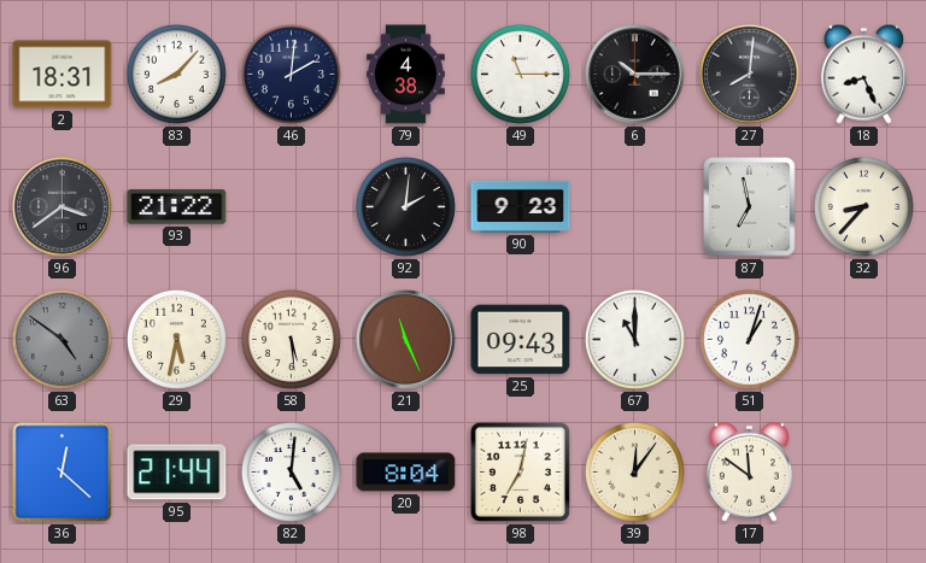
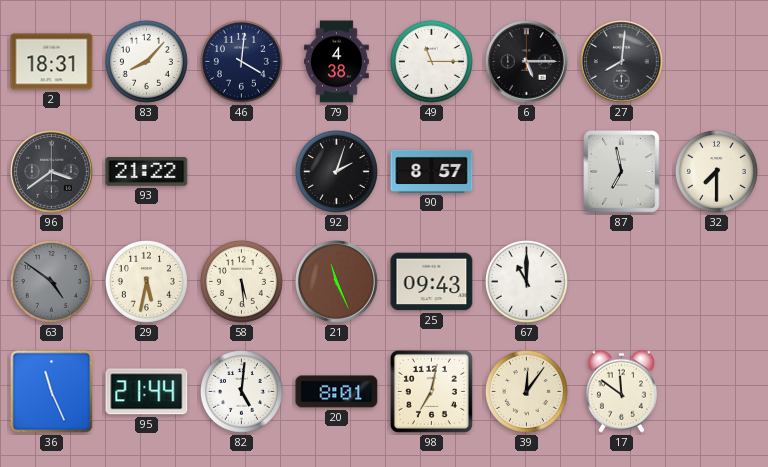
46: 2:01 -> 4:01
6: 10:15 -> 5:15
18: 8:26 -> none
92: 2:01 -> 2:03
90: 9:23 -> 8:57
32: 8:37 -> 7:30
51: 1:03 -> none
36: 12:22 -> 11:26
20: 8:04 -> 8:01
